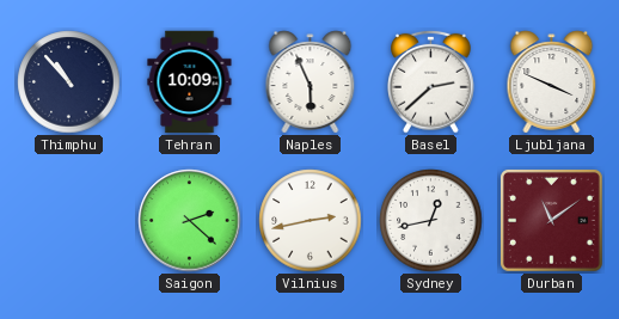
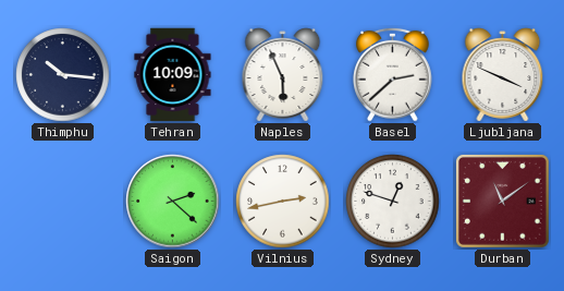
Thimphu: 10:53 -> 10:16
Sydney: 12:43 -> 12:48
